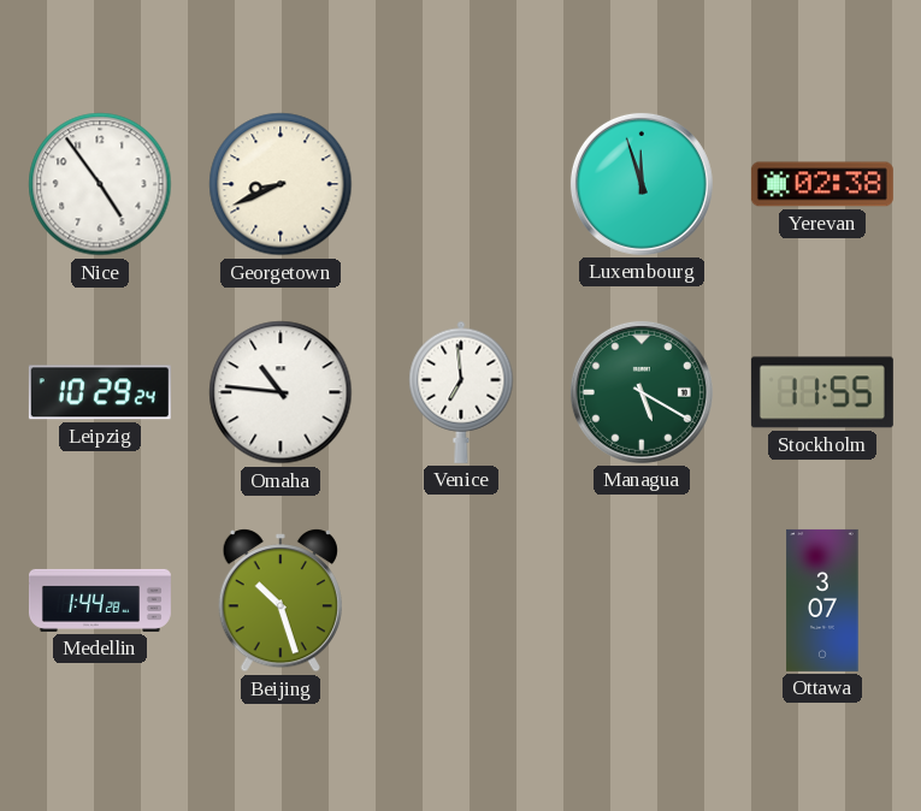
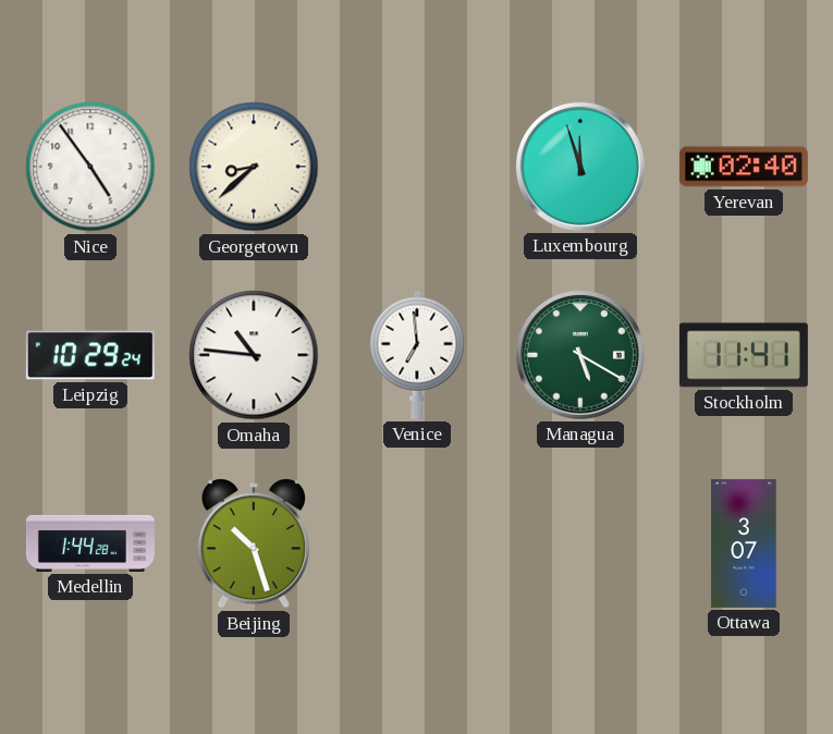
Georgetown: 8:41 -> 8:38
Yerevan: 02:38 -> 02:40
Stockholm: 11:55 -> 11:41
